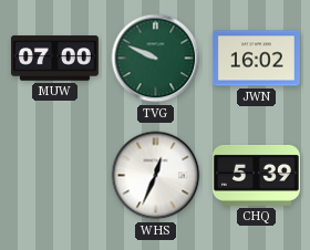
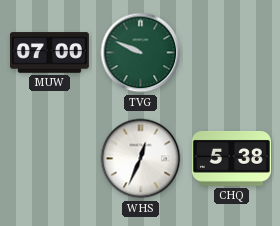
JWN: 16:02 -> none
CHQ: 5:39 -> 5:38
